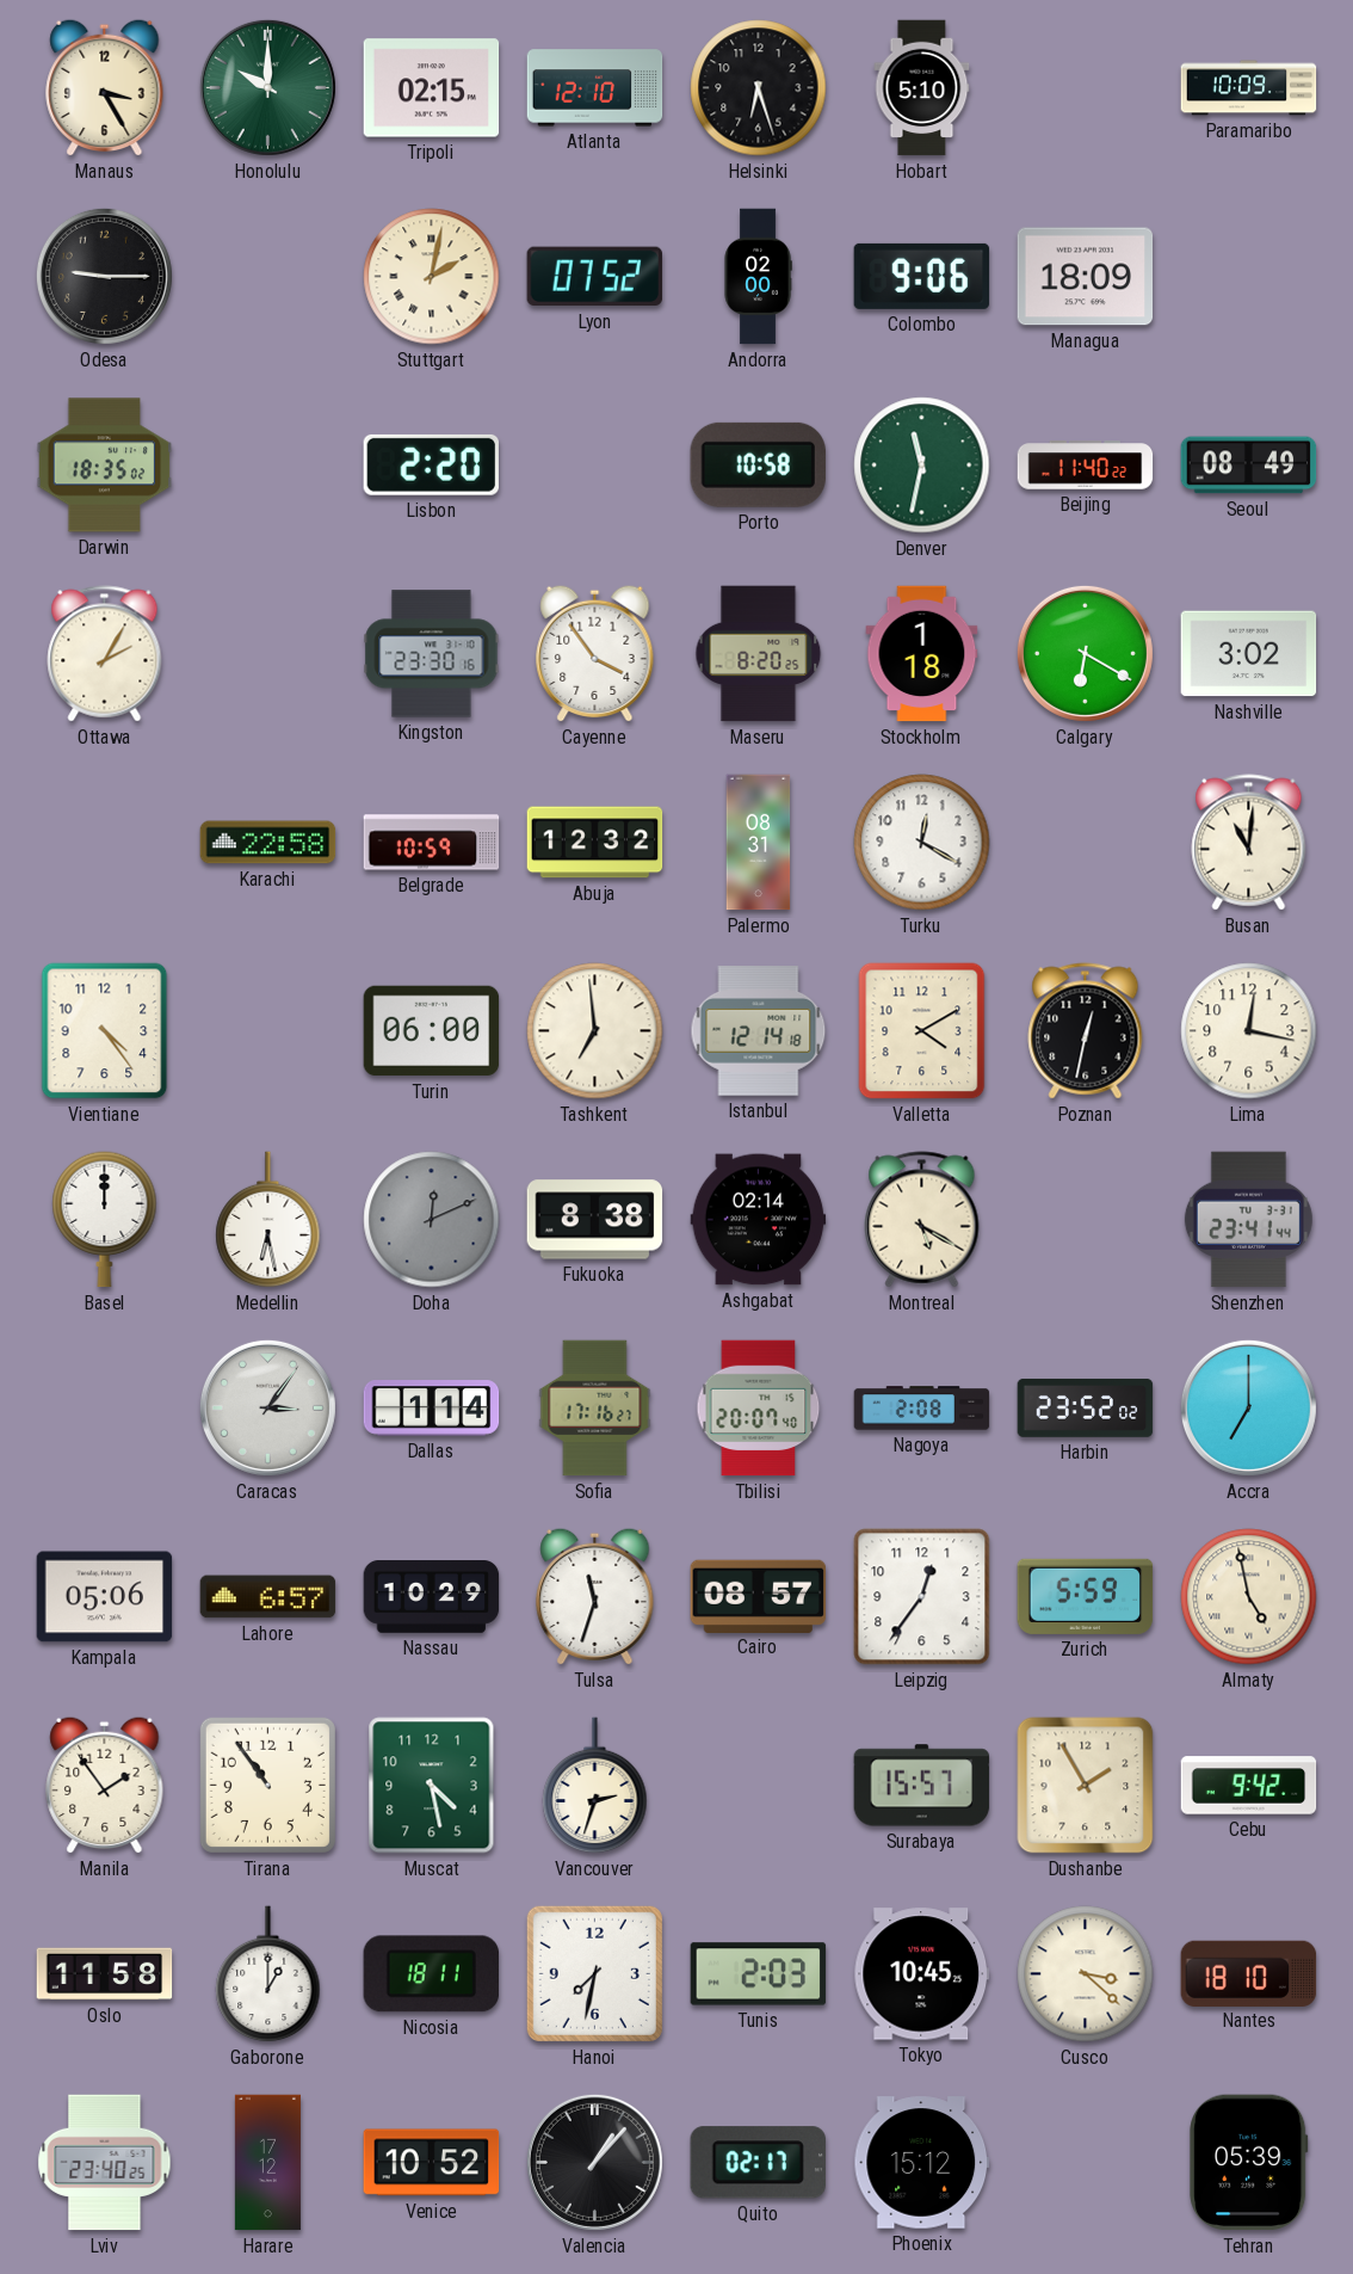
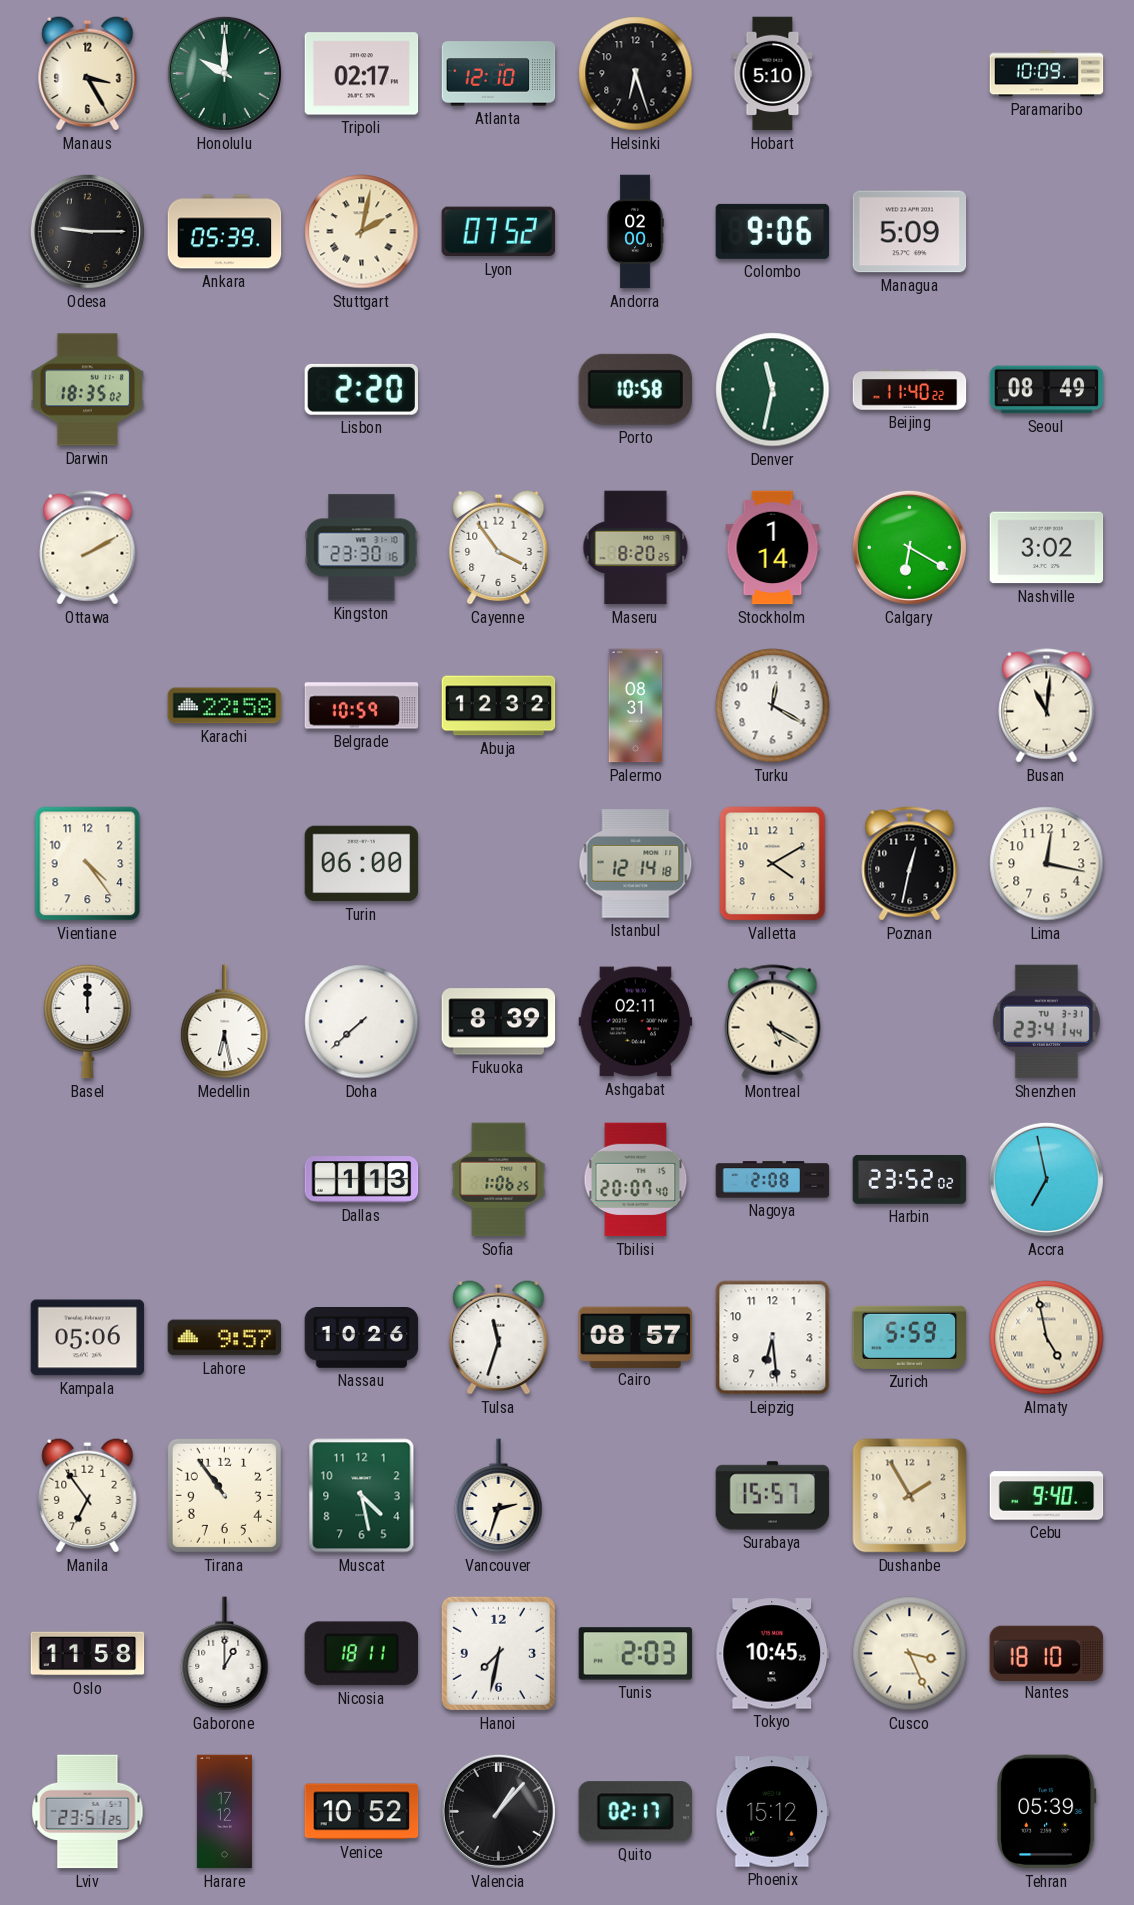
Tripoli: 02:15 -> 02:17
Ankara: none -> 05:39
Managua: 18:09 -> 5:09
Ottawa: 2:05 -> 2:10
Stockholm: 1:18 -> 1:14
Tashkent: 6:59 -> none
Doha: 12:11 -> 7:38
Doha dial: grey -> white
Fukuoka: 8:38 -> 8:39
Ashgabat: 02:14 -> 02:11
Caracas: 3:06 -> none
Dallas: 1:14 -> 1:13
Sofia: 17:16 -> 1:06
Accra: 7:00 -> 6:58
Lahore: 6:57 -> 9:57
Nassau: 10:29 -> 10:26
Leipzig: 12:36 -> 6:29
Manila: 1:54 -> 6:54
Cebu: 9:42 -> 9:40
Cusco: 3:22 -> 3:26
Lviv: 23:40 -> 23:51
